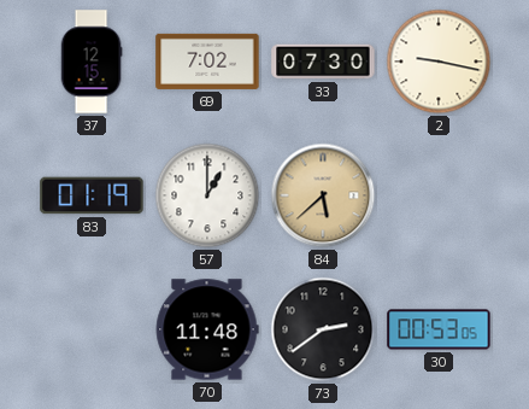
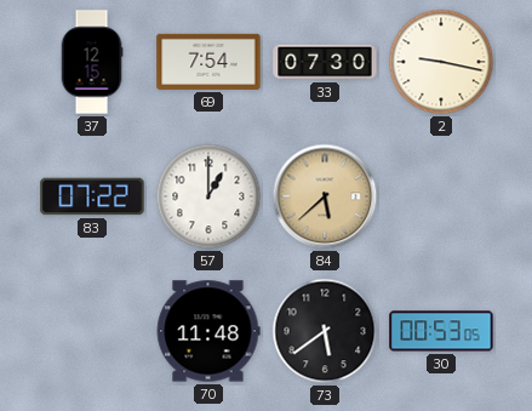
69: 7:02 -> 7:54
83: 01:19 -> 07:22
73: 2:39 -> 5:39
